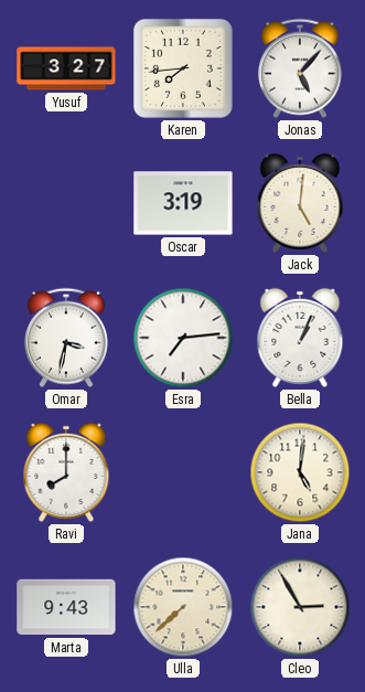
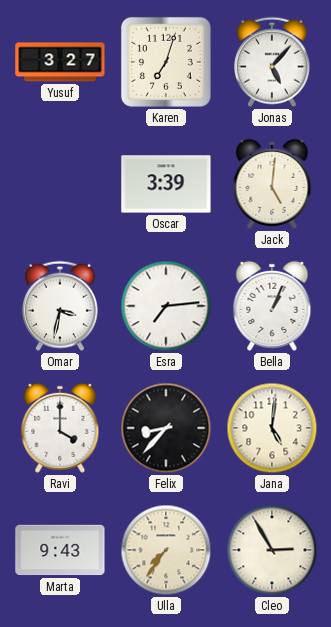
Karen: 7:44 -> 7:03
Oscar: 3:19 -> 3:39
Ravi: 8:00 -> 4:00
Felix: none -> 8:37
Ulla: 7:38 -> 7:36
